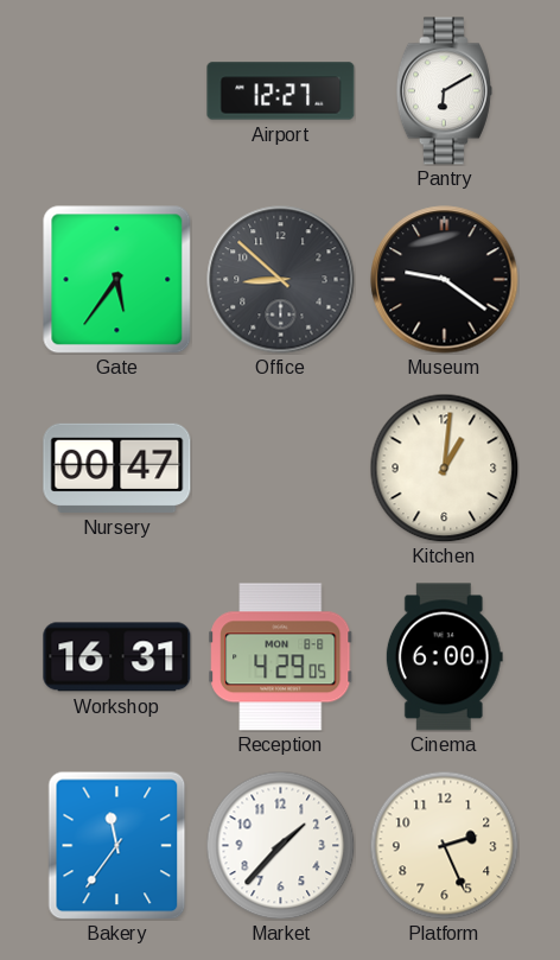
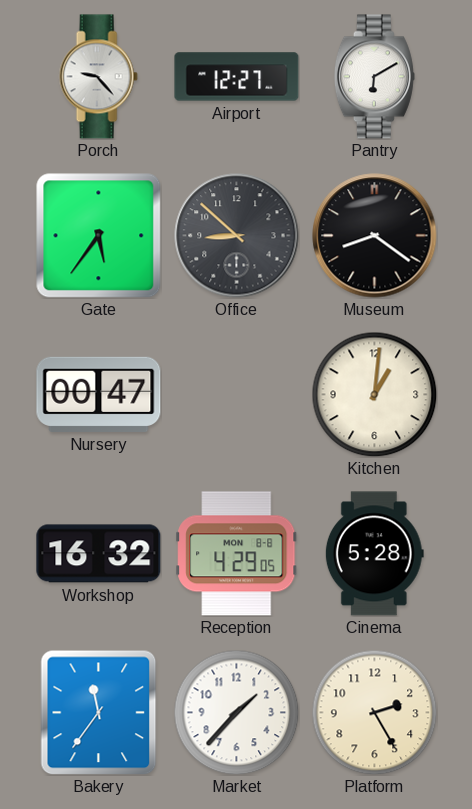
Porch: none -> 9:23
Museum: 9:21 -> 8:21
Workshop: 16:31 -> 16:32
Cinema: 6:00 -> 5:28
Platform: 2:26 -> 2:25
